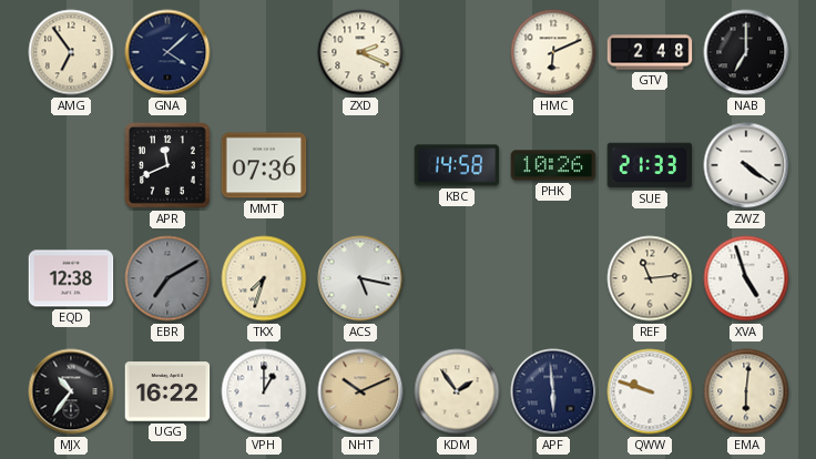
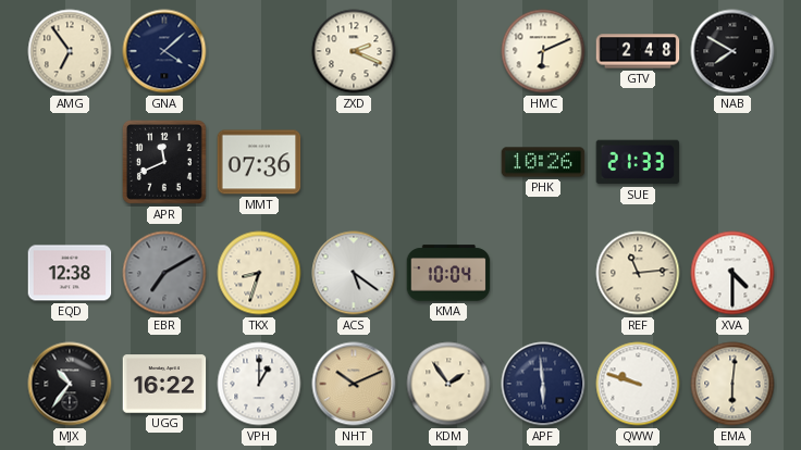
NAB: 7:00 -> 7:50
KBC: 14:58 -> none
ZWZ: 4:21 -> none
TKX: 7:33 -> 8:33
ACS: 5:17 -> 5:21
KMA: none -> 10:04
XVA: 4:57 -> 4:30
